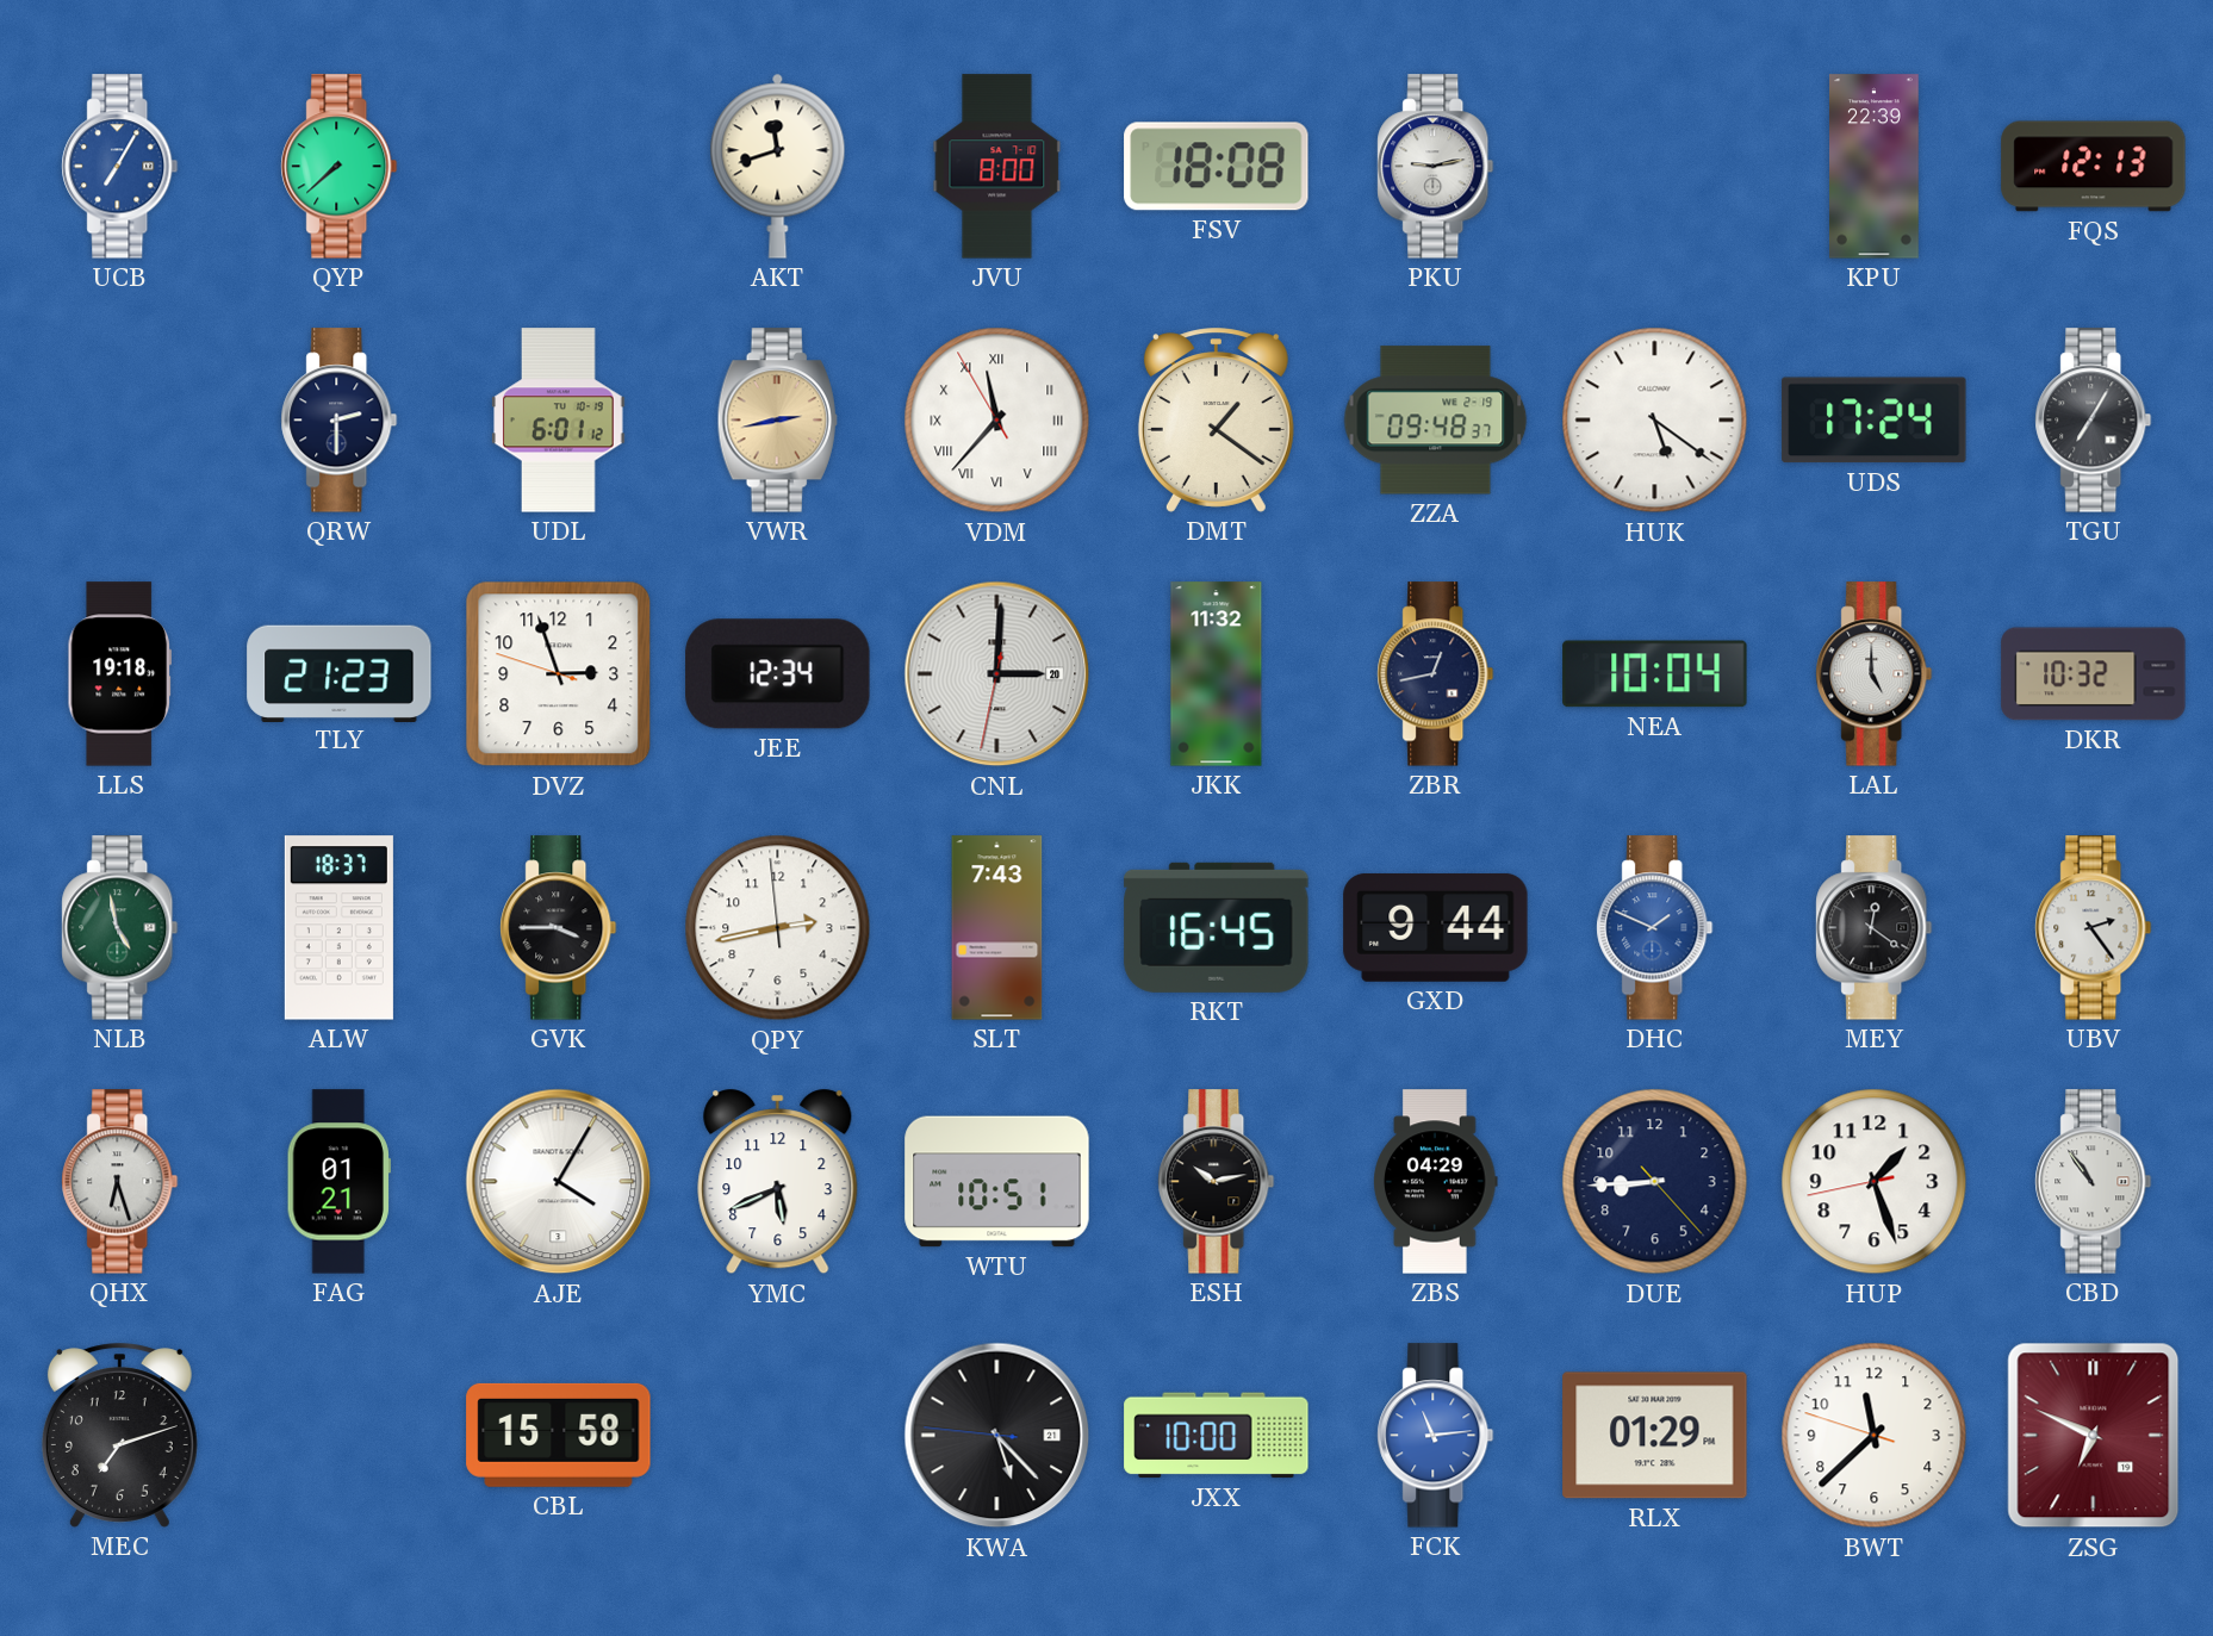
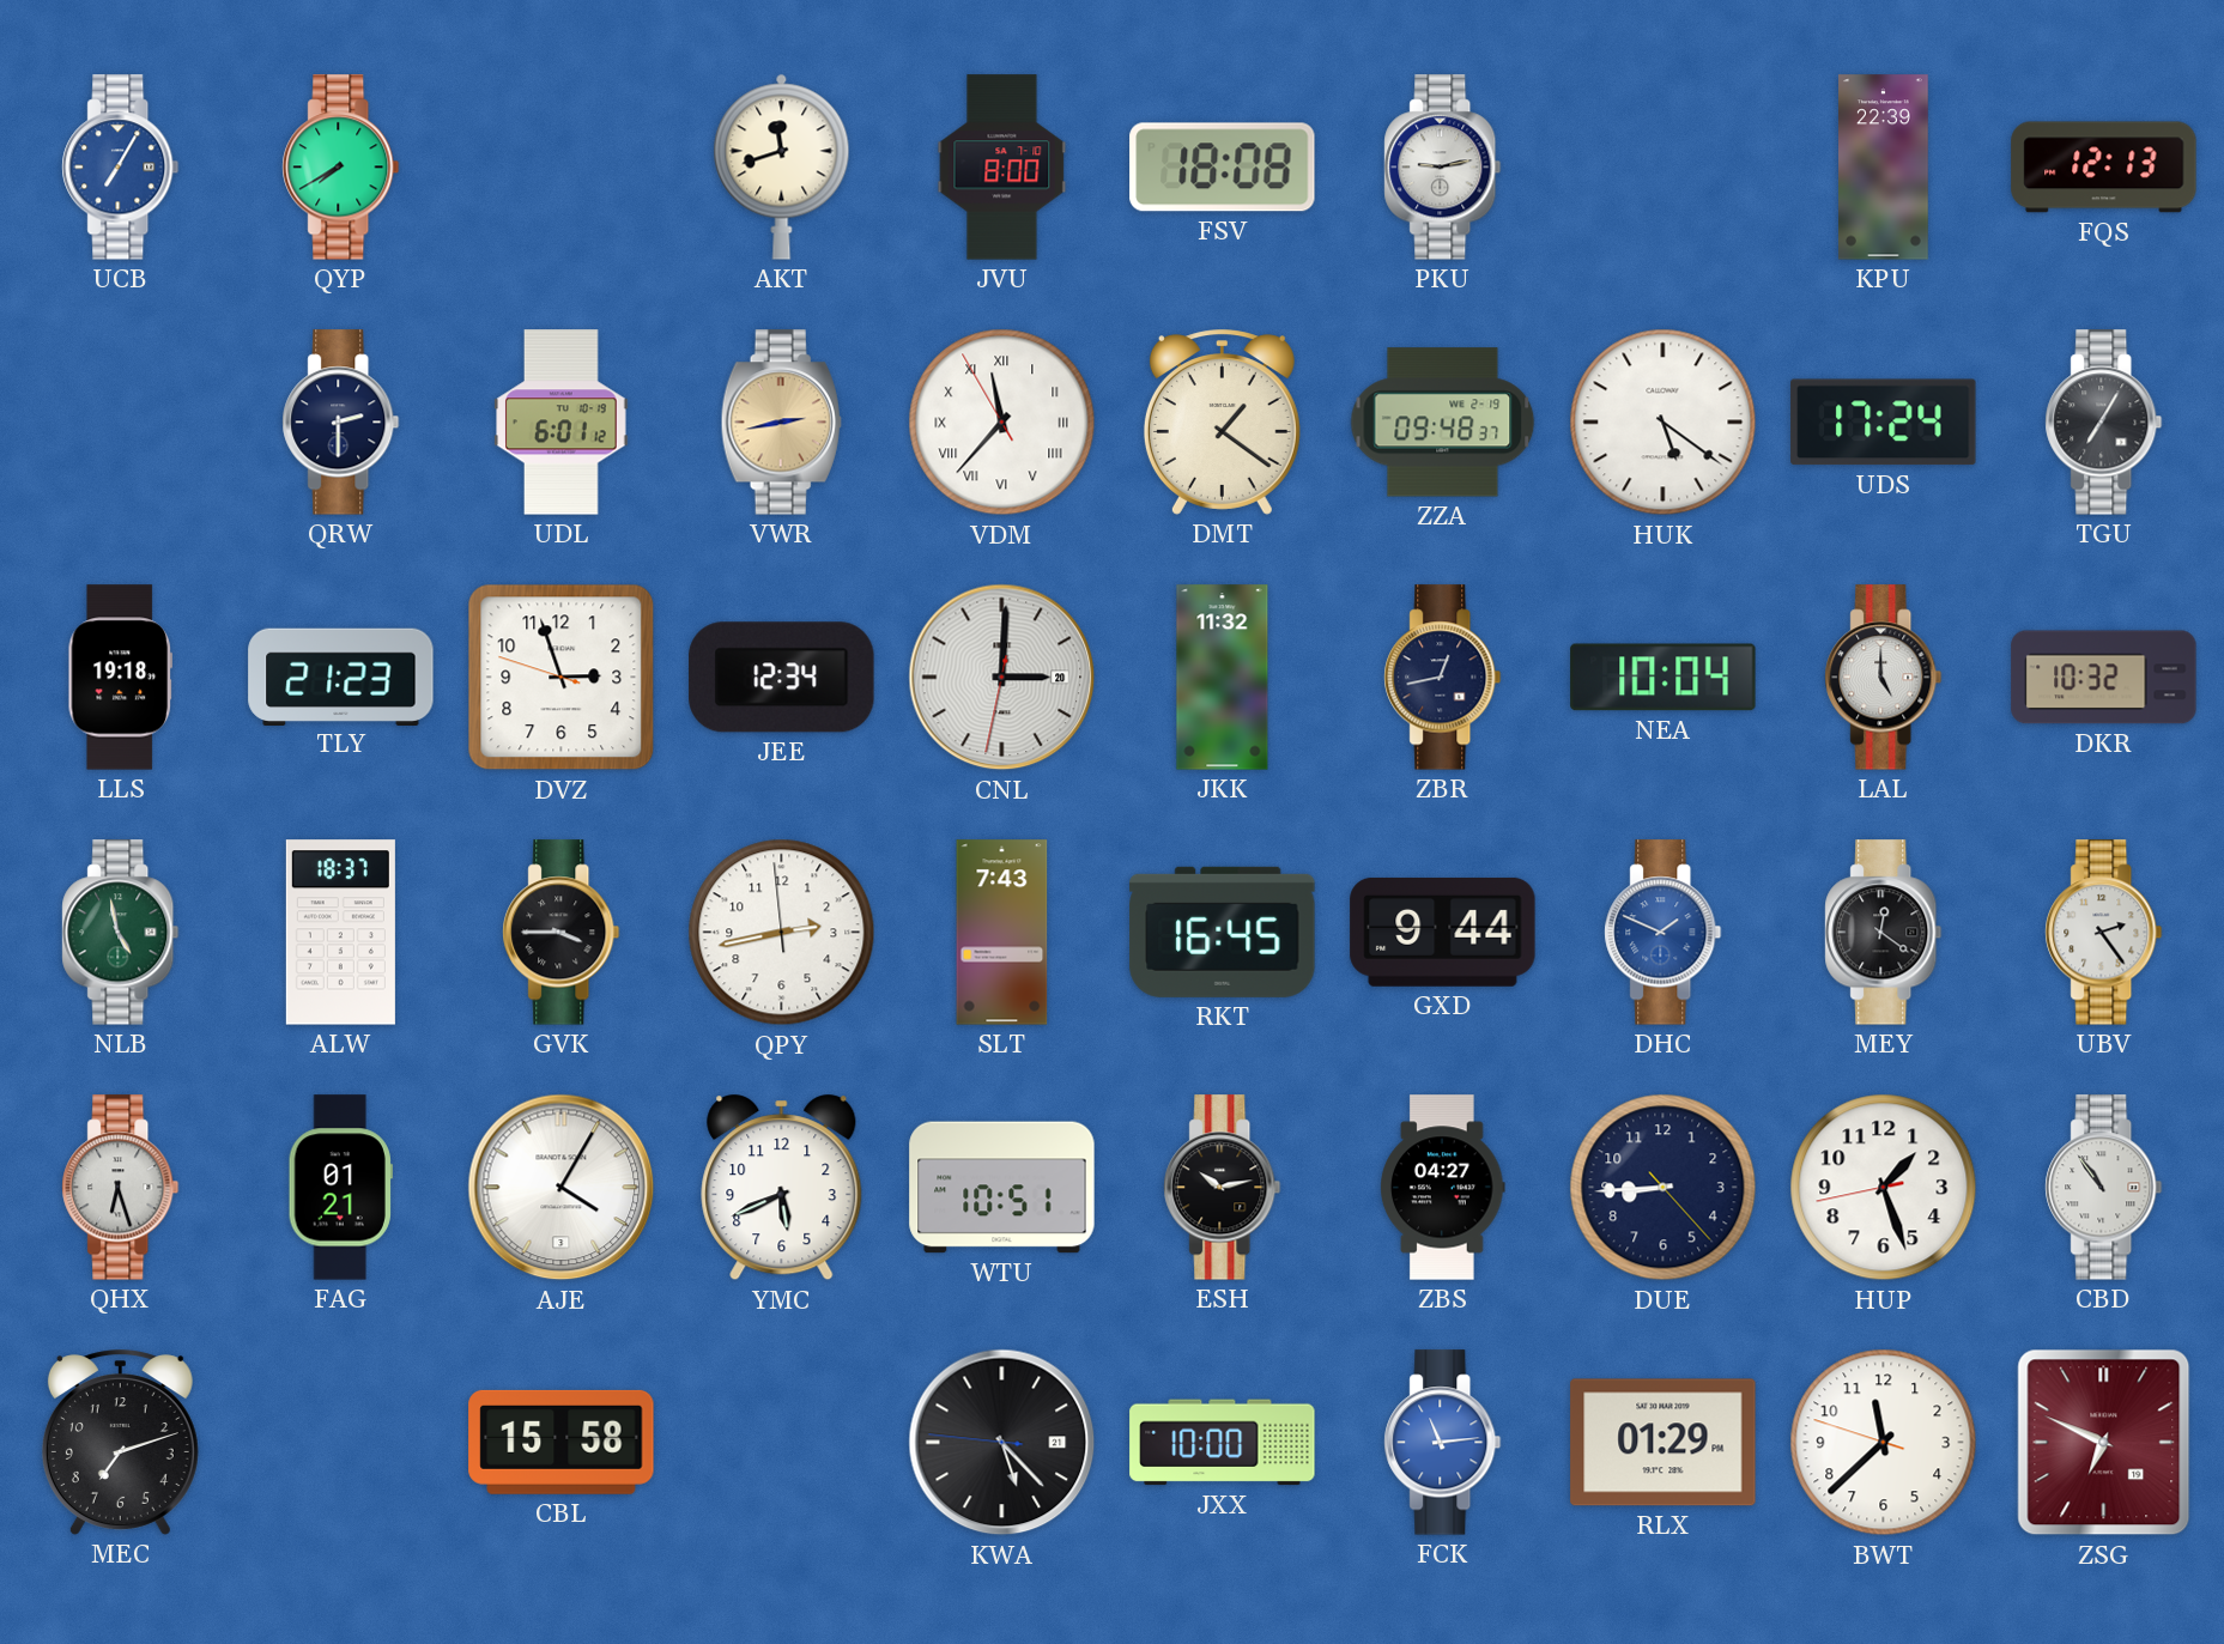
QYP: 7:38 -> 7:40
ZBS: 04:29 -> 04:27
